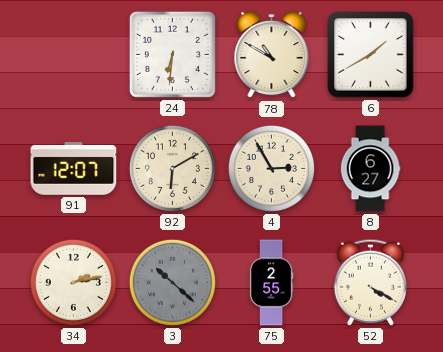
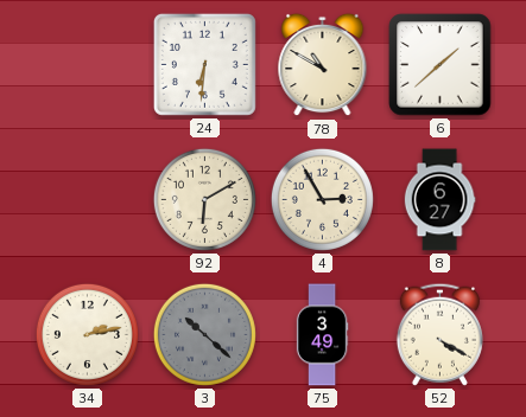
6: 1:40 -> 1:38
91: 12:07 -> none
75: 2:55 -> 3:49
